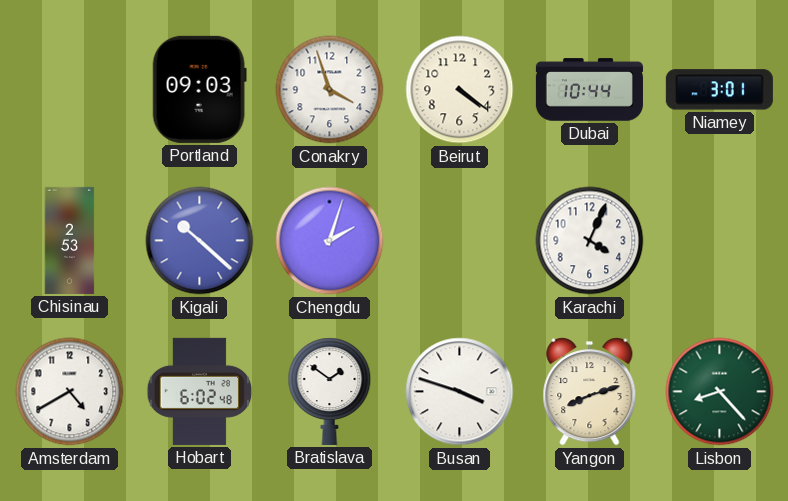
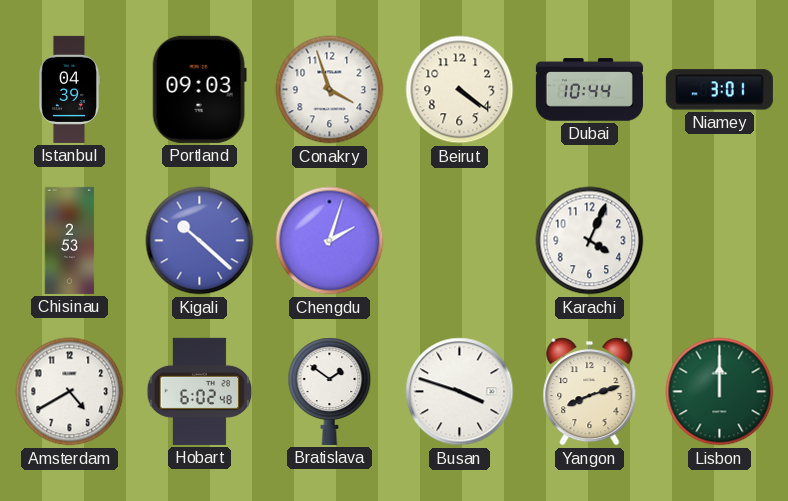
Istanbul: none -> 04:39
Lisbon: 8:23 -> 12:00
